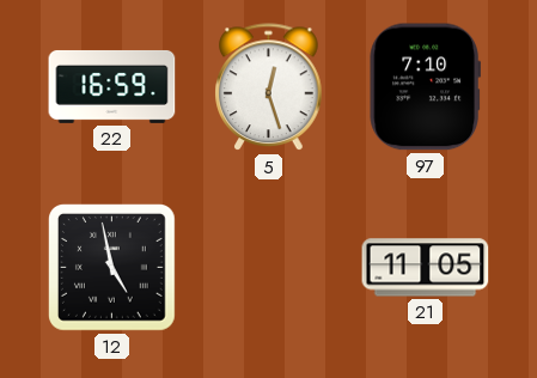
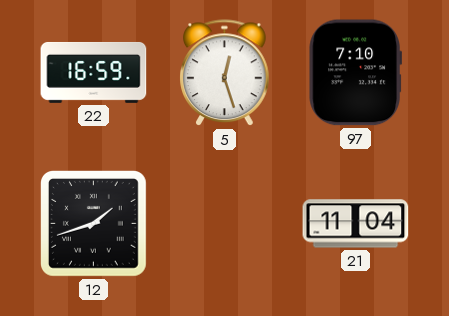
12: 4:58 -> 1:42
21: 11:05 -> 11:04
